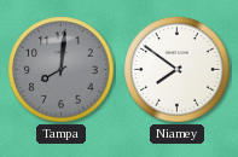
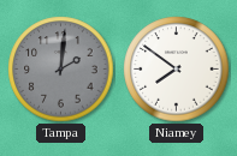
Tampa: 8:01 -> 2:01
